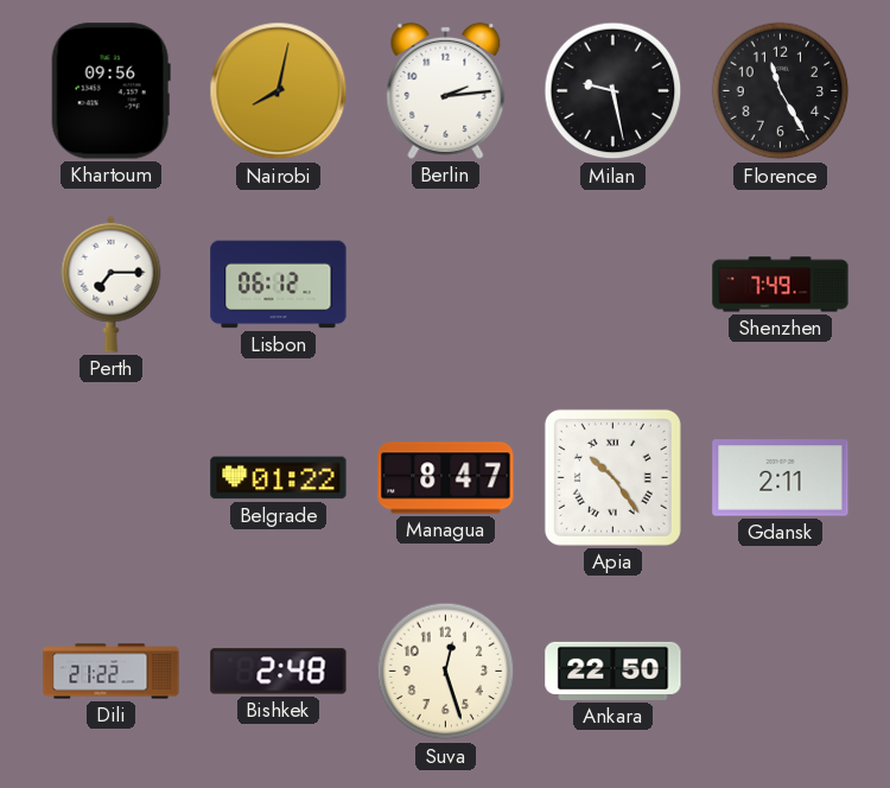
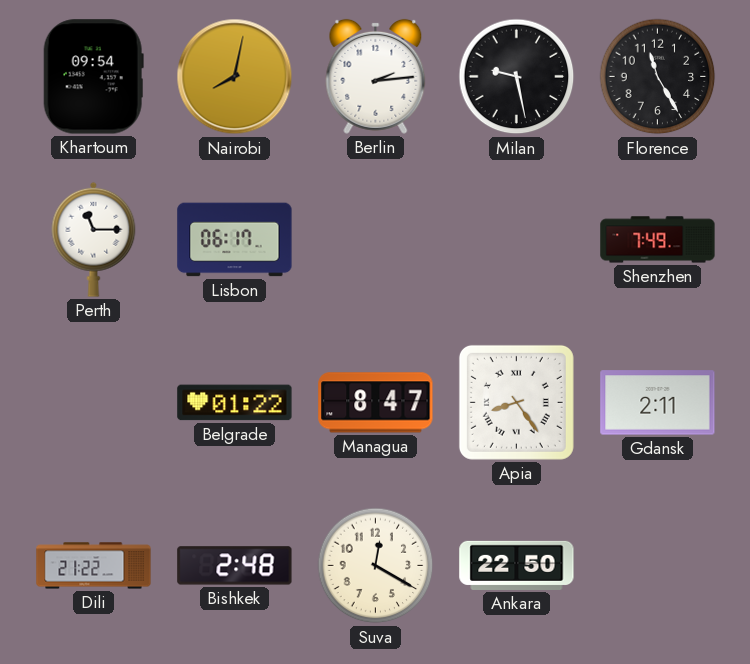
Khartoum: 09:56 -> 09:54
Perth: 7:15 -> 11:15
Lisbon: 06:12 -> 06:17
Apia: 10:24 -> 8:24
Suva: 12:27 -> 12:20
